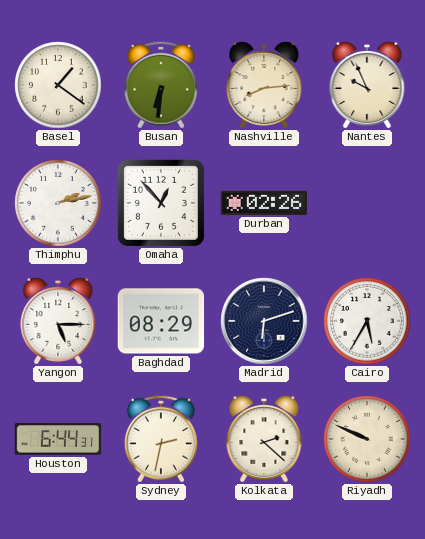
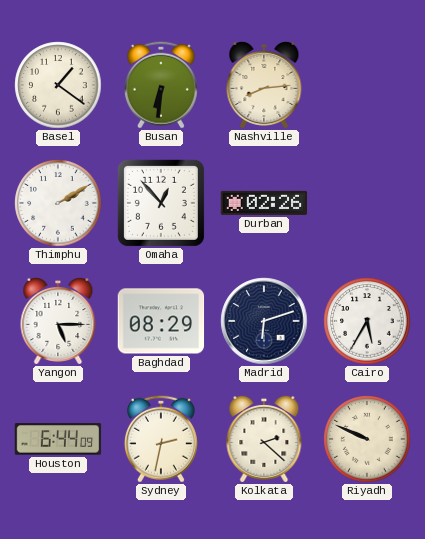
Nantes: 9:56 -> none
Thimphu: 2:13 -> 2:10
Houston: 6:44:31 -> 6:44:09
